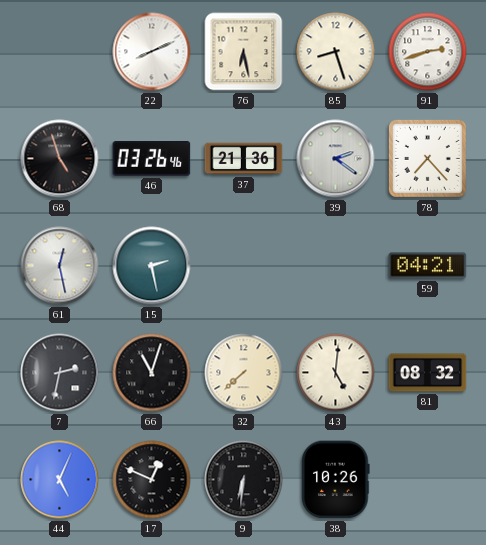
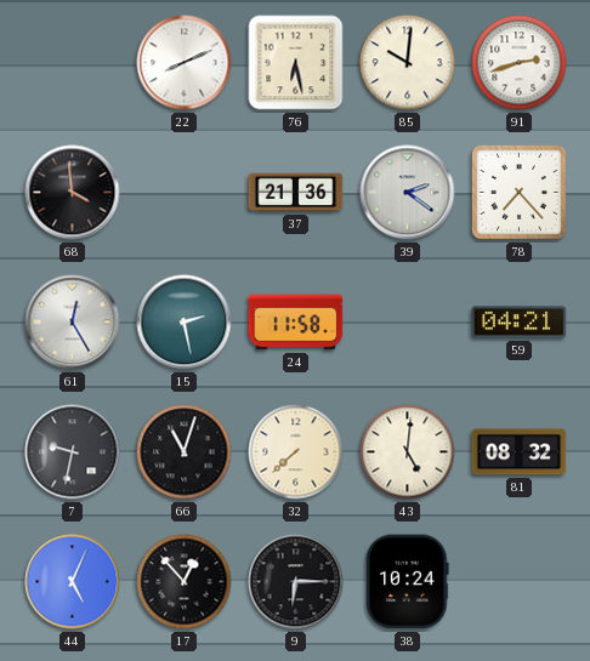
85: 8:27 -> 10:01
68: 4:57 -> 3:59
46: 03:26 -> none
61: 12:28 -> 12:25
24: none -> 11:58
7: 2:32 -> 9:32
17: 12:49 -> 12:53
9: 6:31 -> 6:15
38: 10:26 -> 10:24
